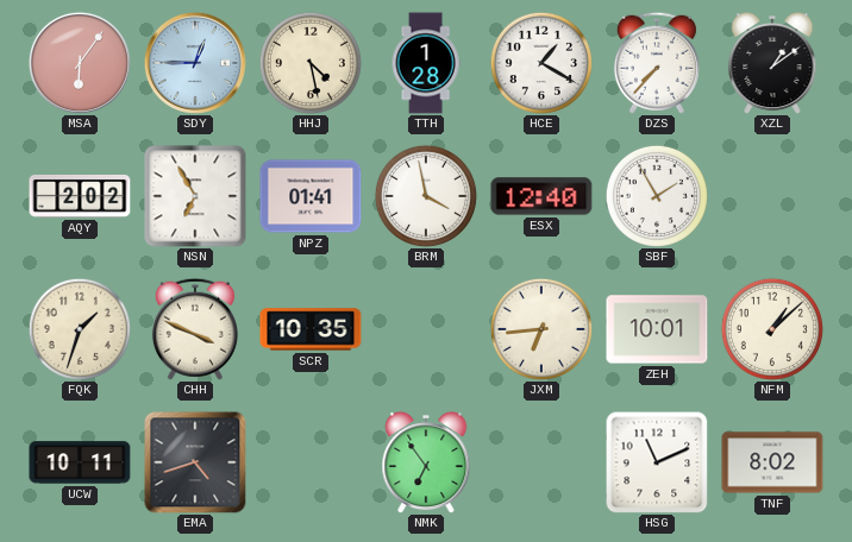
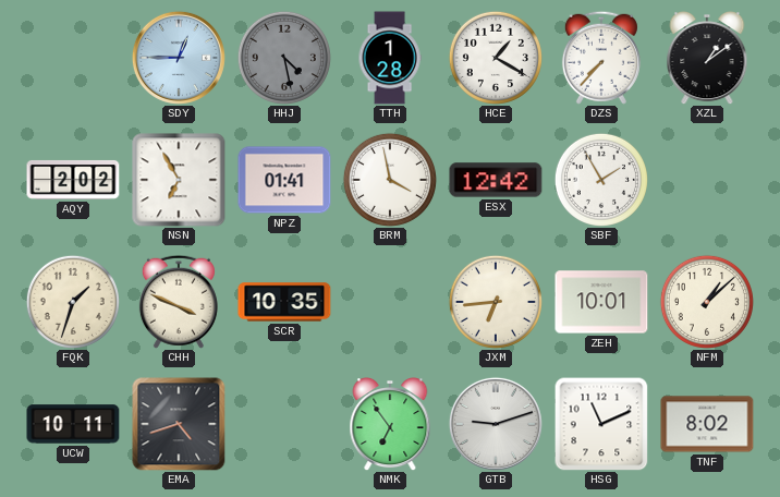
MSA: 6:06 -> none
HHJ dial: cream -> grey
ESX: 12:40 -> 12:42
GTB: none -> 9:12
